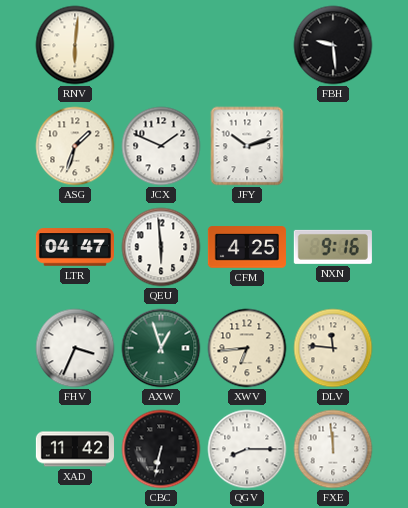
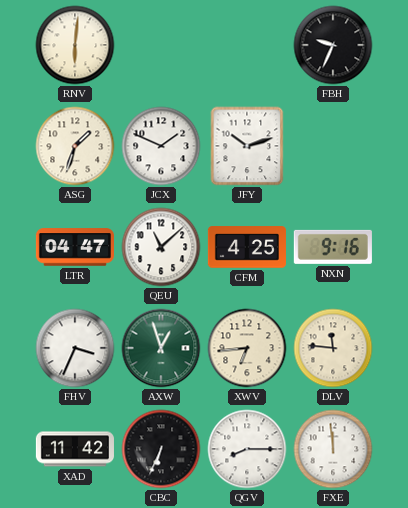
FBH: 9:29 -> 9:34
QEU: 5:59 -> 11:08
CBC: 6:32 -> 6:34
